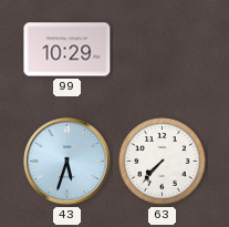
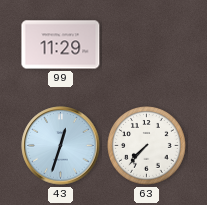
99: 10:29 -> 11:29
43: 5:33 -> 12:33
